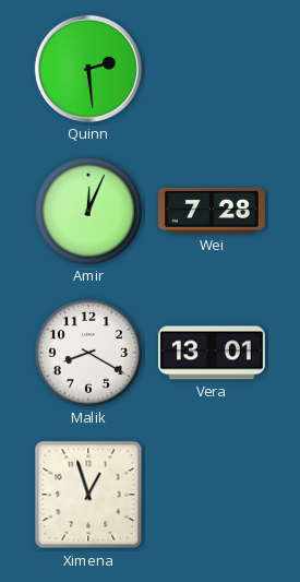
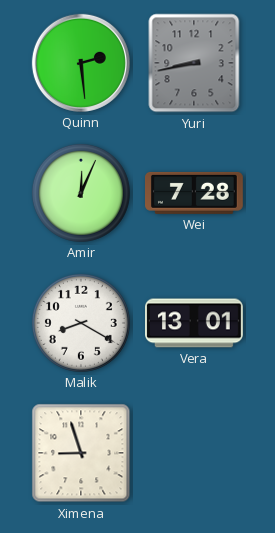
Yuri: none -> 8:43
Ximena: 12:57 -> 8:57
